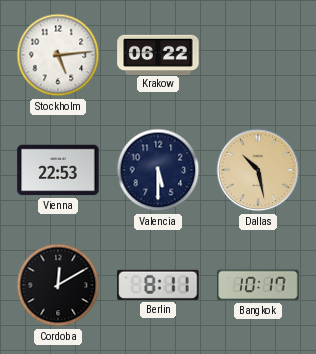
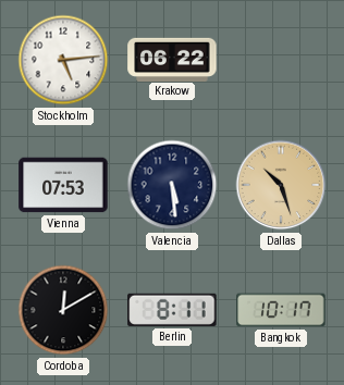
Vienna: 22:53 -> 07:53
Valencia: 5:30 -> 5:29
Dallas: 10:28 -> 10:27
